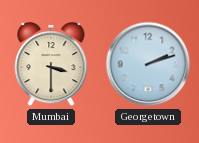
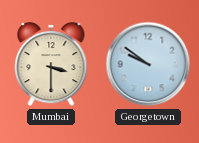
Georgetown: 2:12 -> 9:51
